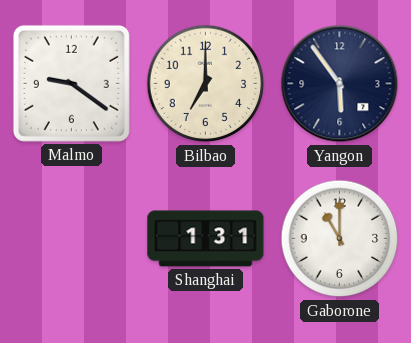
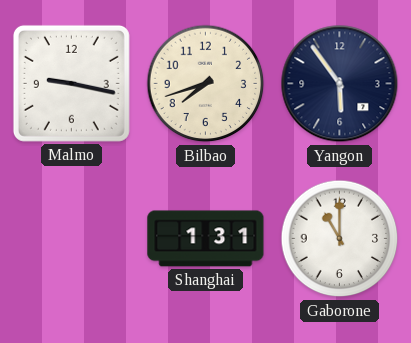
Malmo: 9:21 -> 9:17
Bilbao: 7:00 -> 7:42
